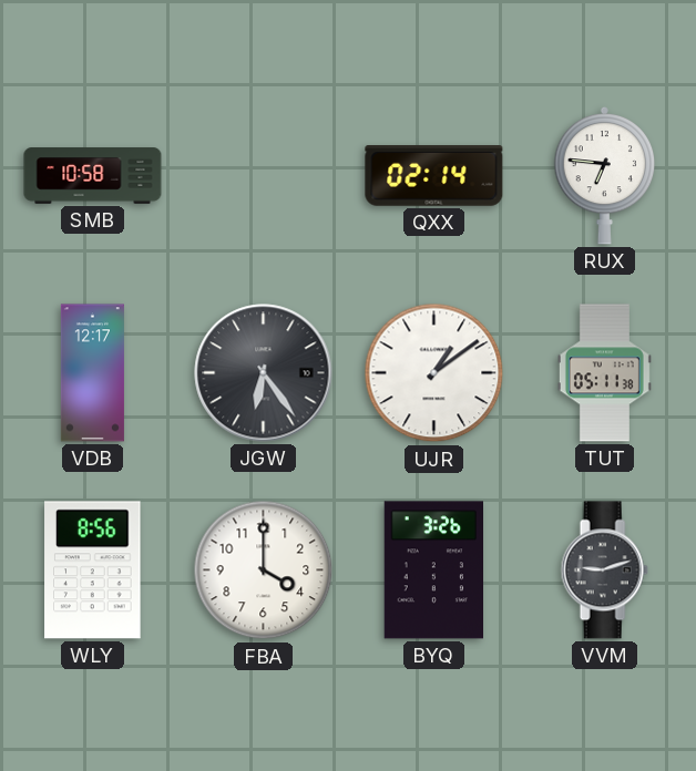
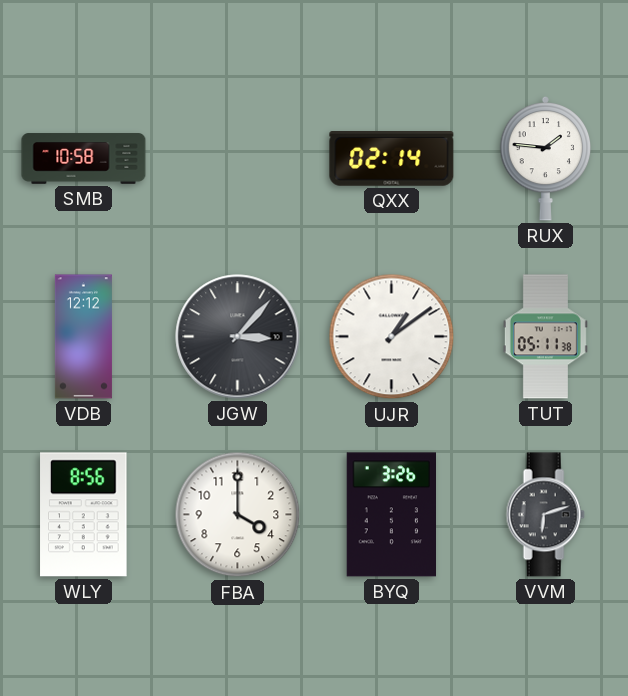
RUX: 6:46 -> 1:46
VDB: 12:17 -> 12:12
JGW: 6:24 -> 3:07
VVM: 9:12 -> 6:12
